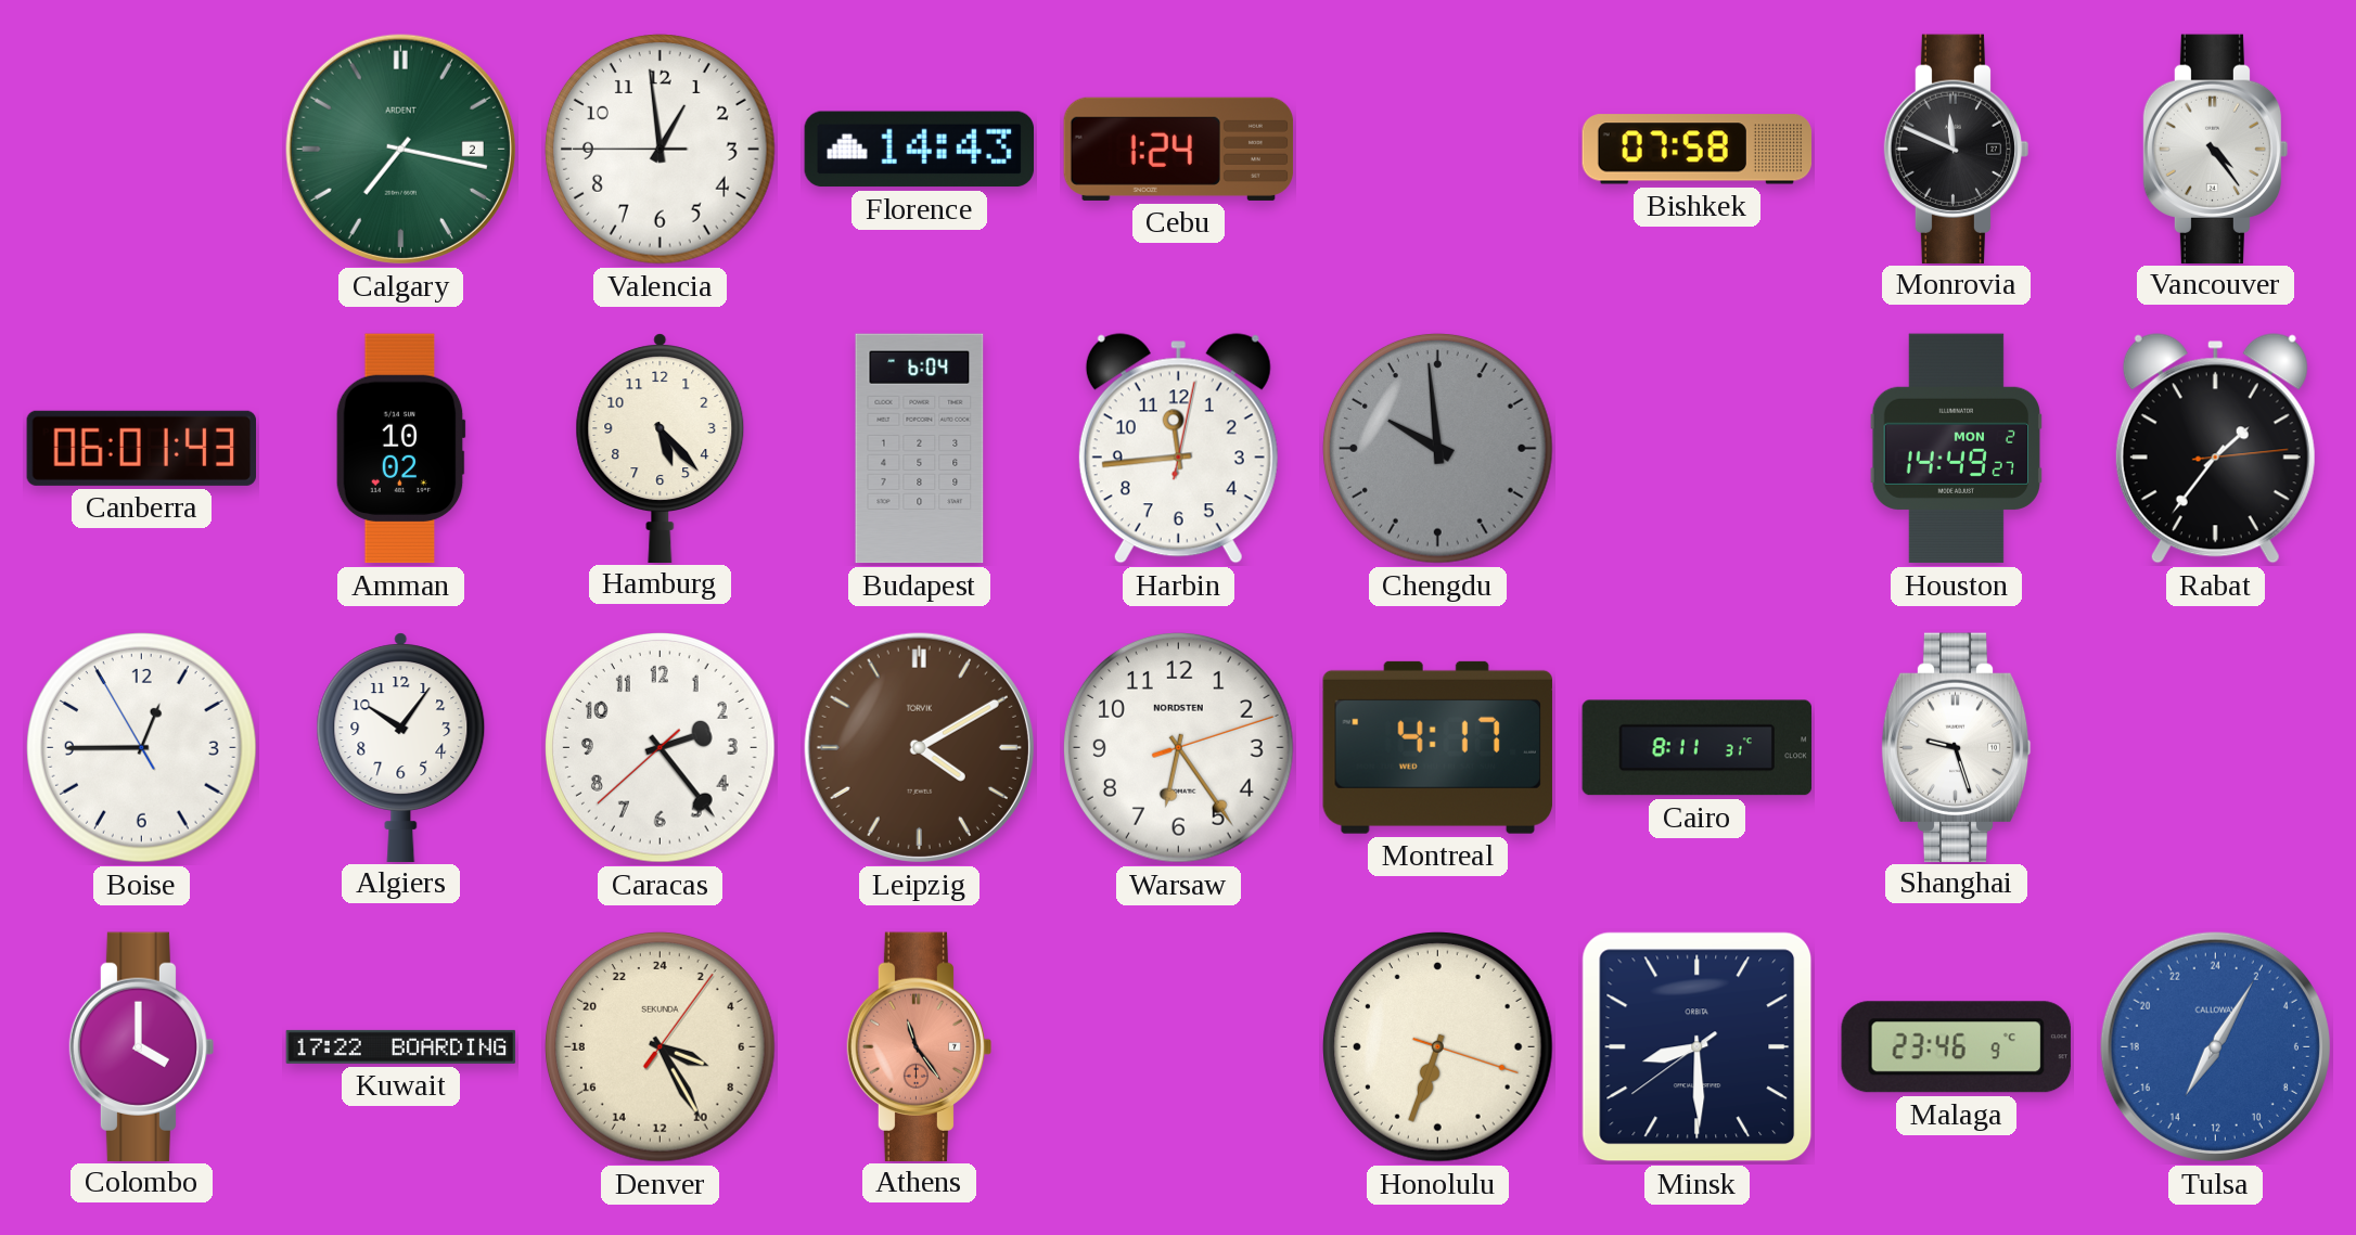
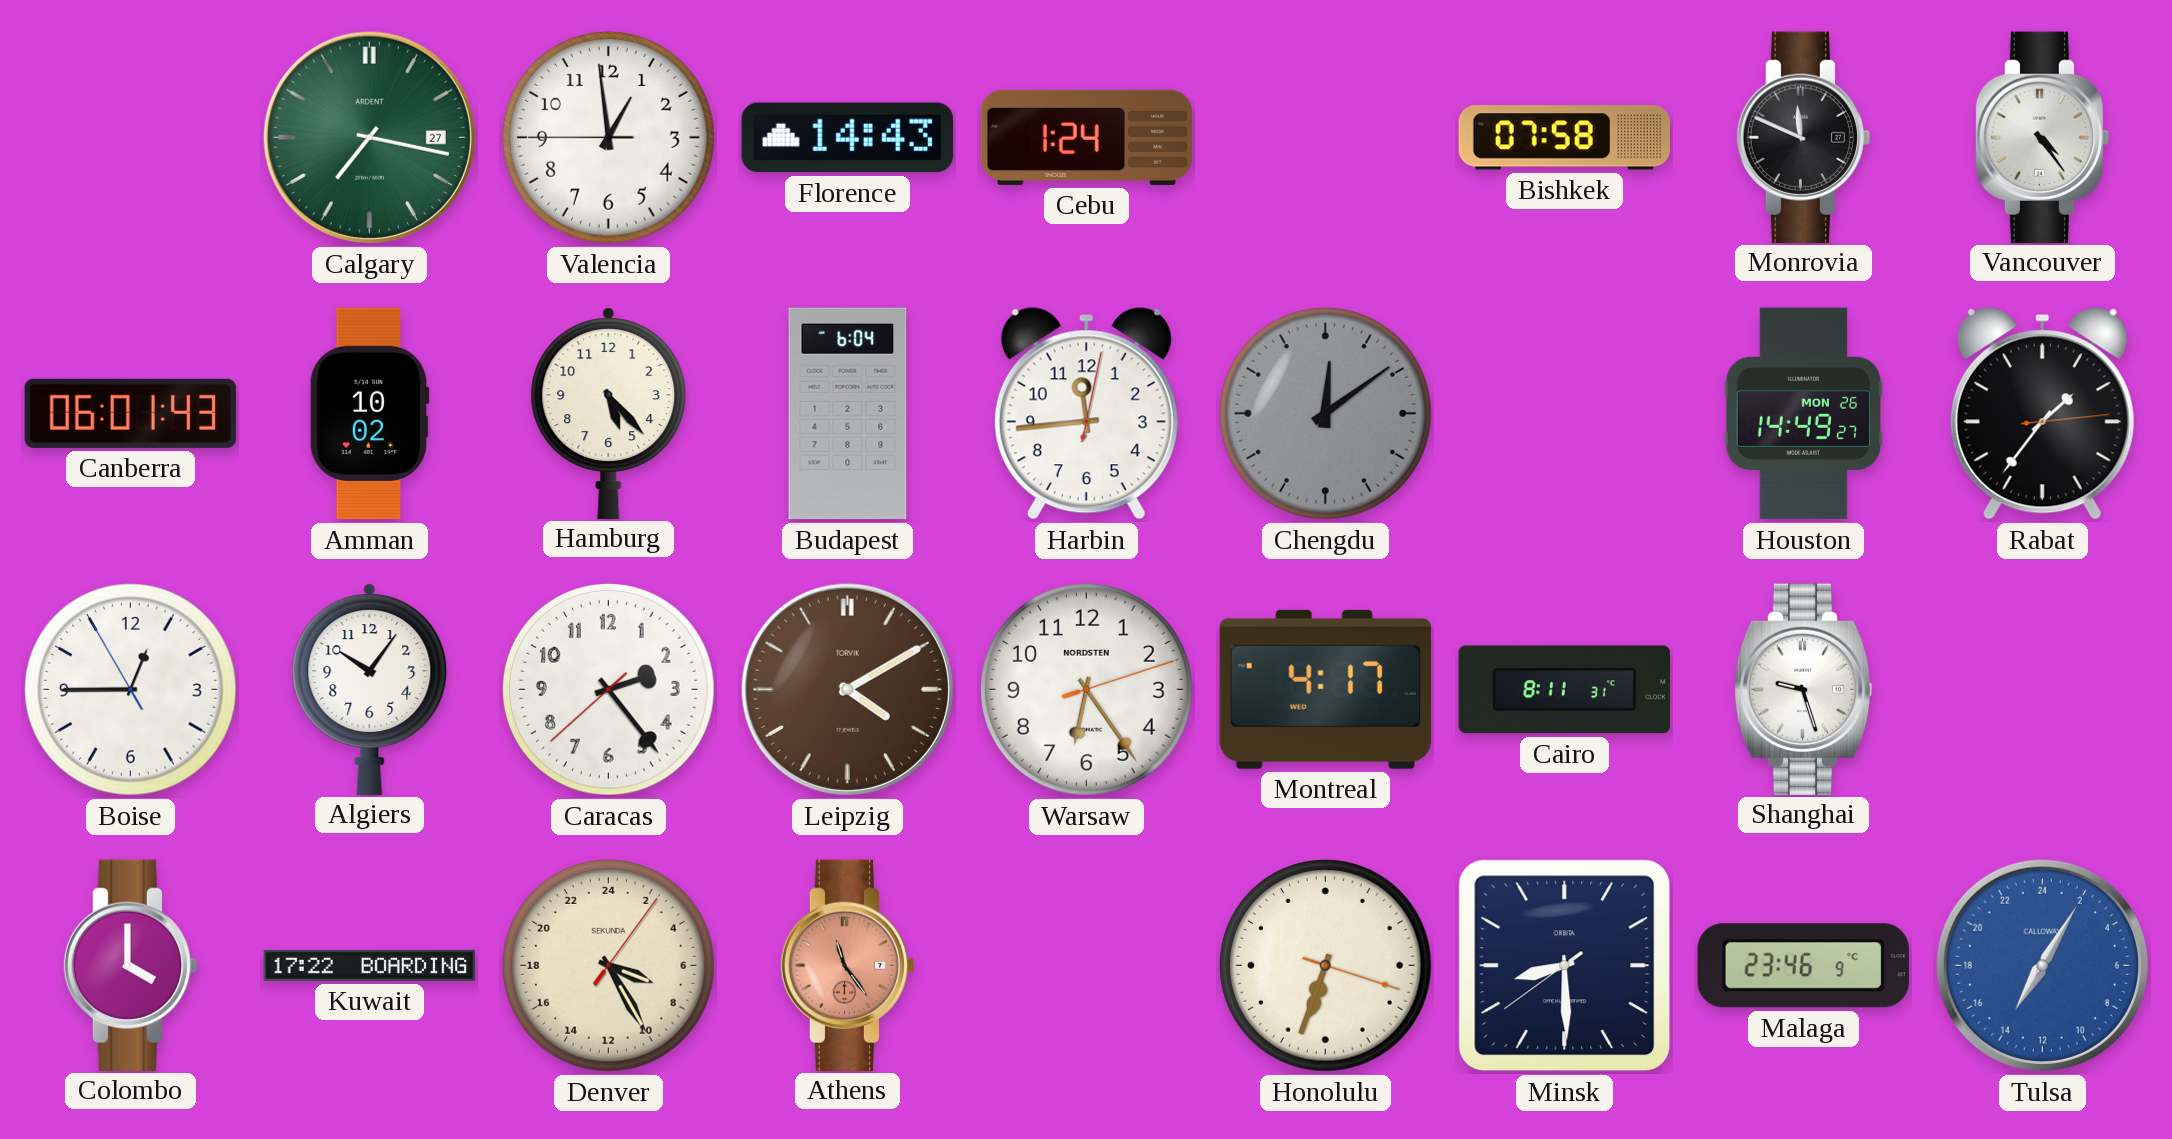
Calgary date: 2 -> 27
Chengdu: 9:59 -> 12:09
Houston date: MON 2 -> MON 26
